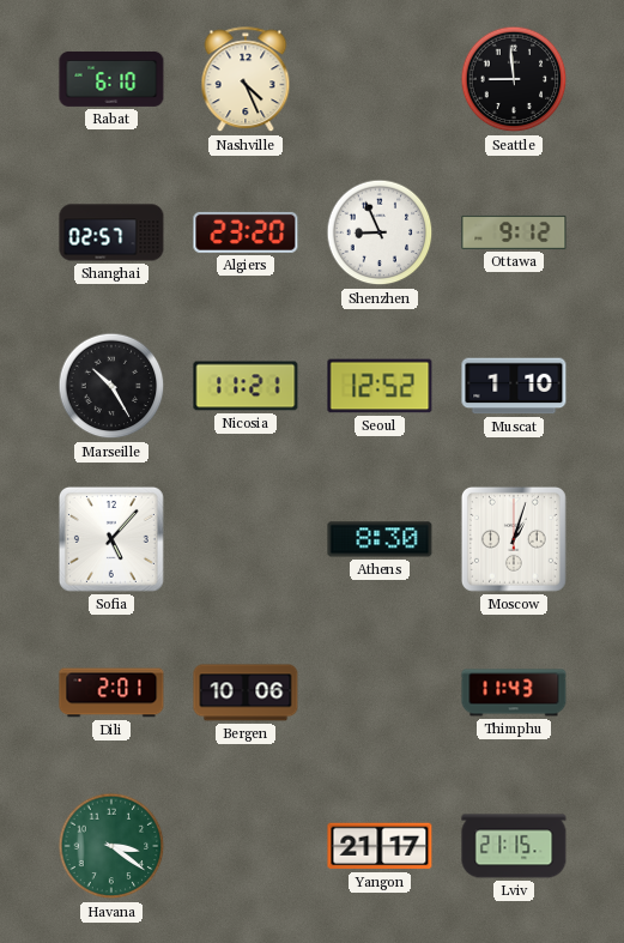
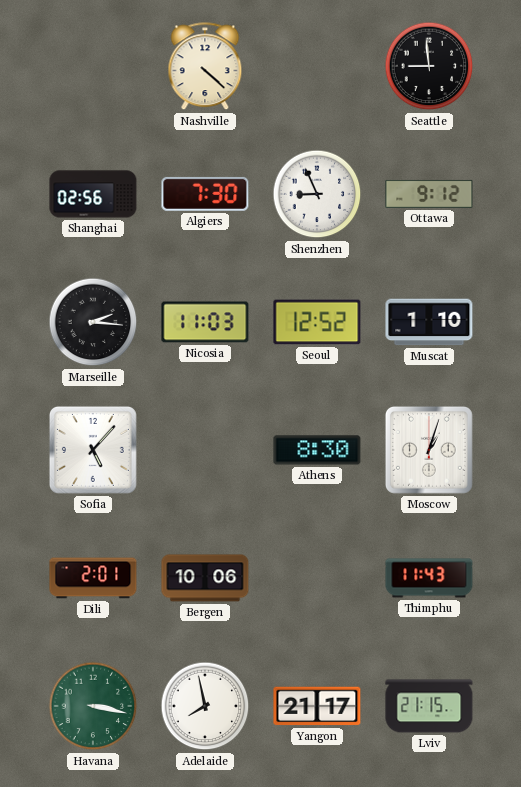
Rabat: 6:10 -> none
Nashville: 4:26 -> 4:22
Shanghai: 02:57 -> 02:56
Algiers: 23:20 -> 7:30
Marseille: 10:25 -> 2:16
Nicosia: 11:21 -> 11:03
Havana: 3:21 -> 3:17
Adelaide: none -> 7:58
